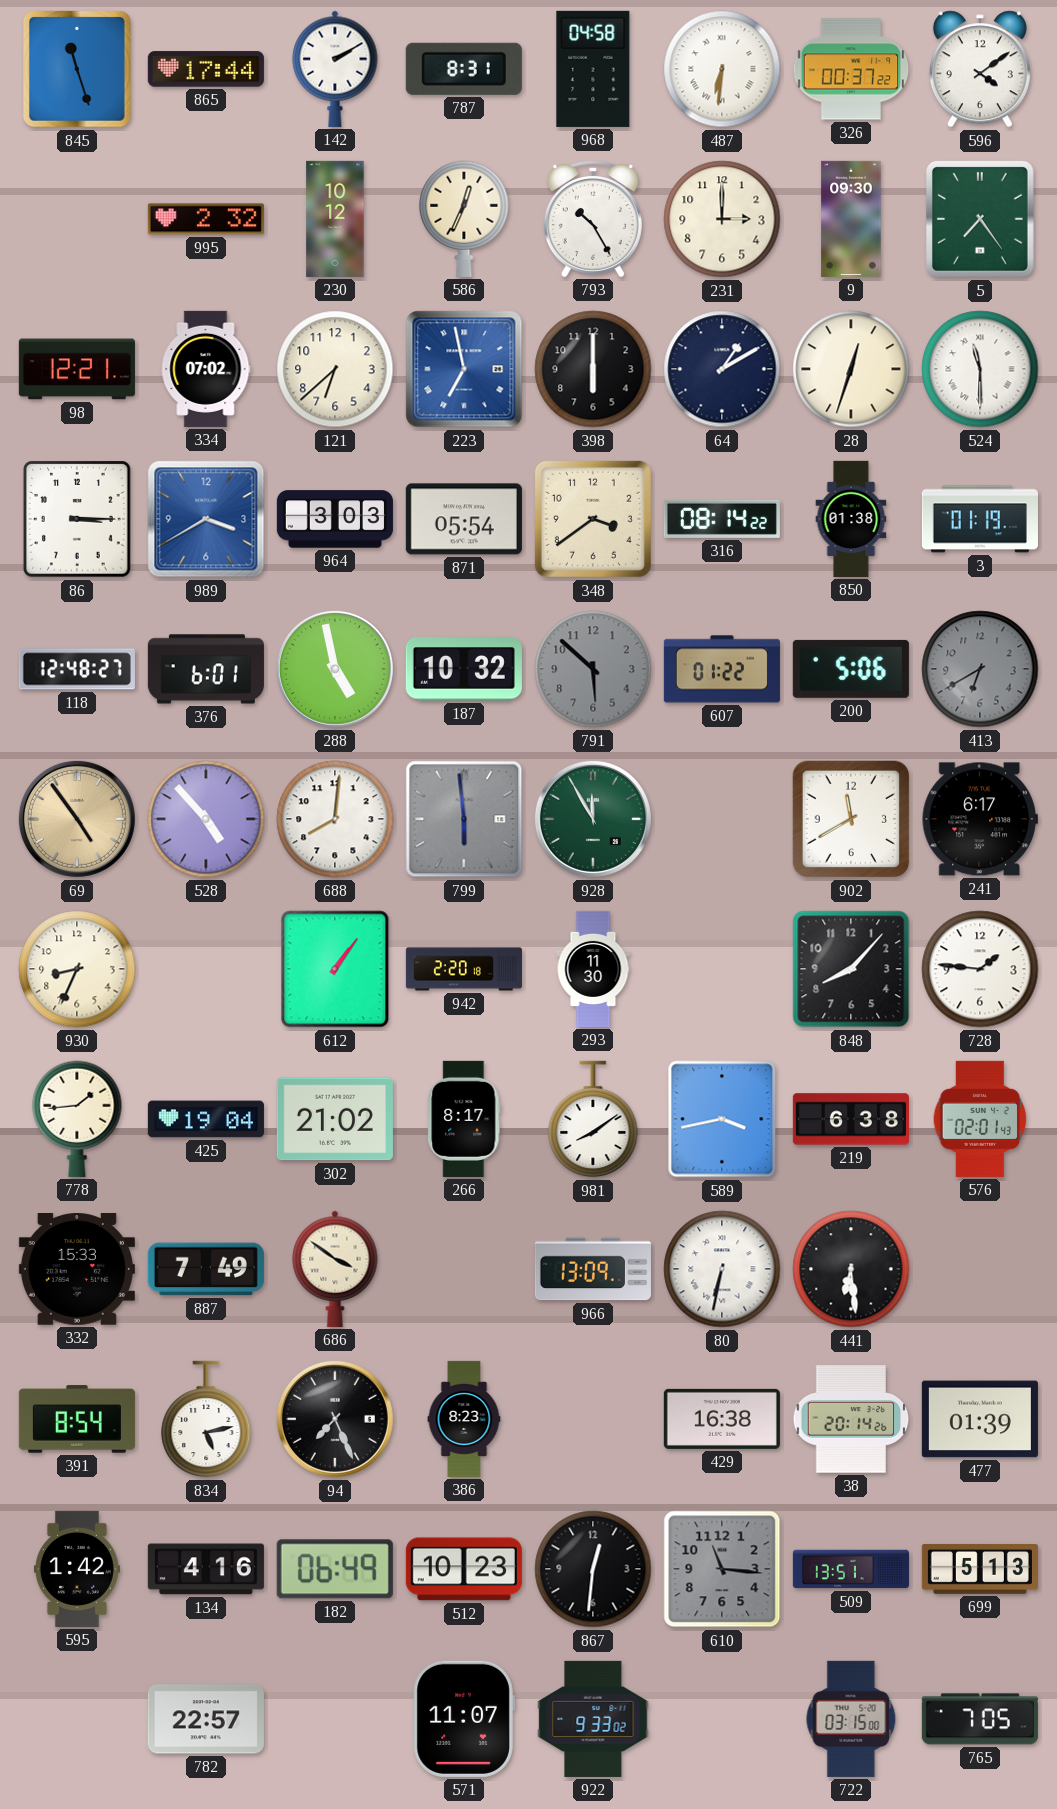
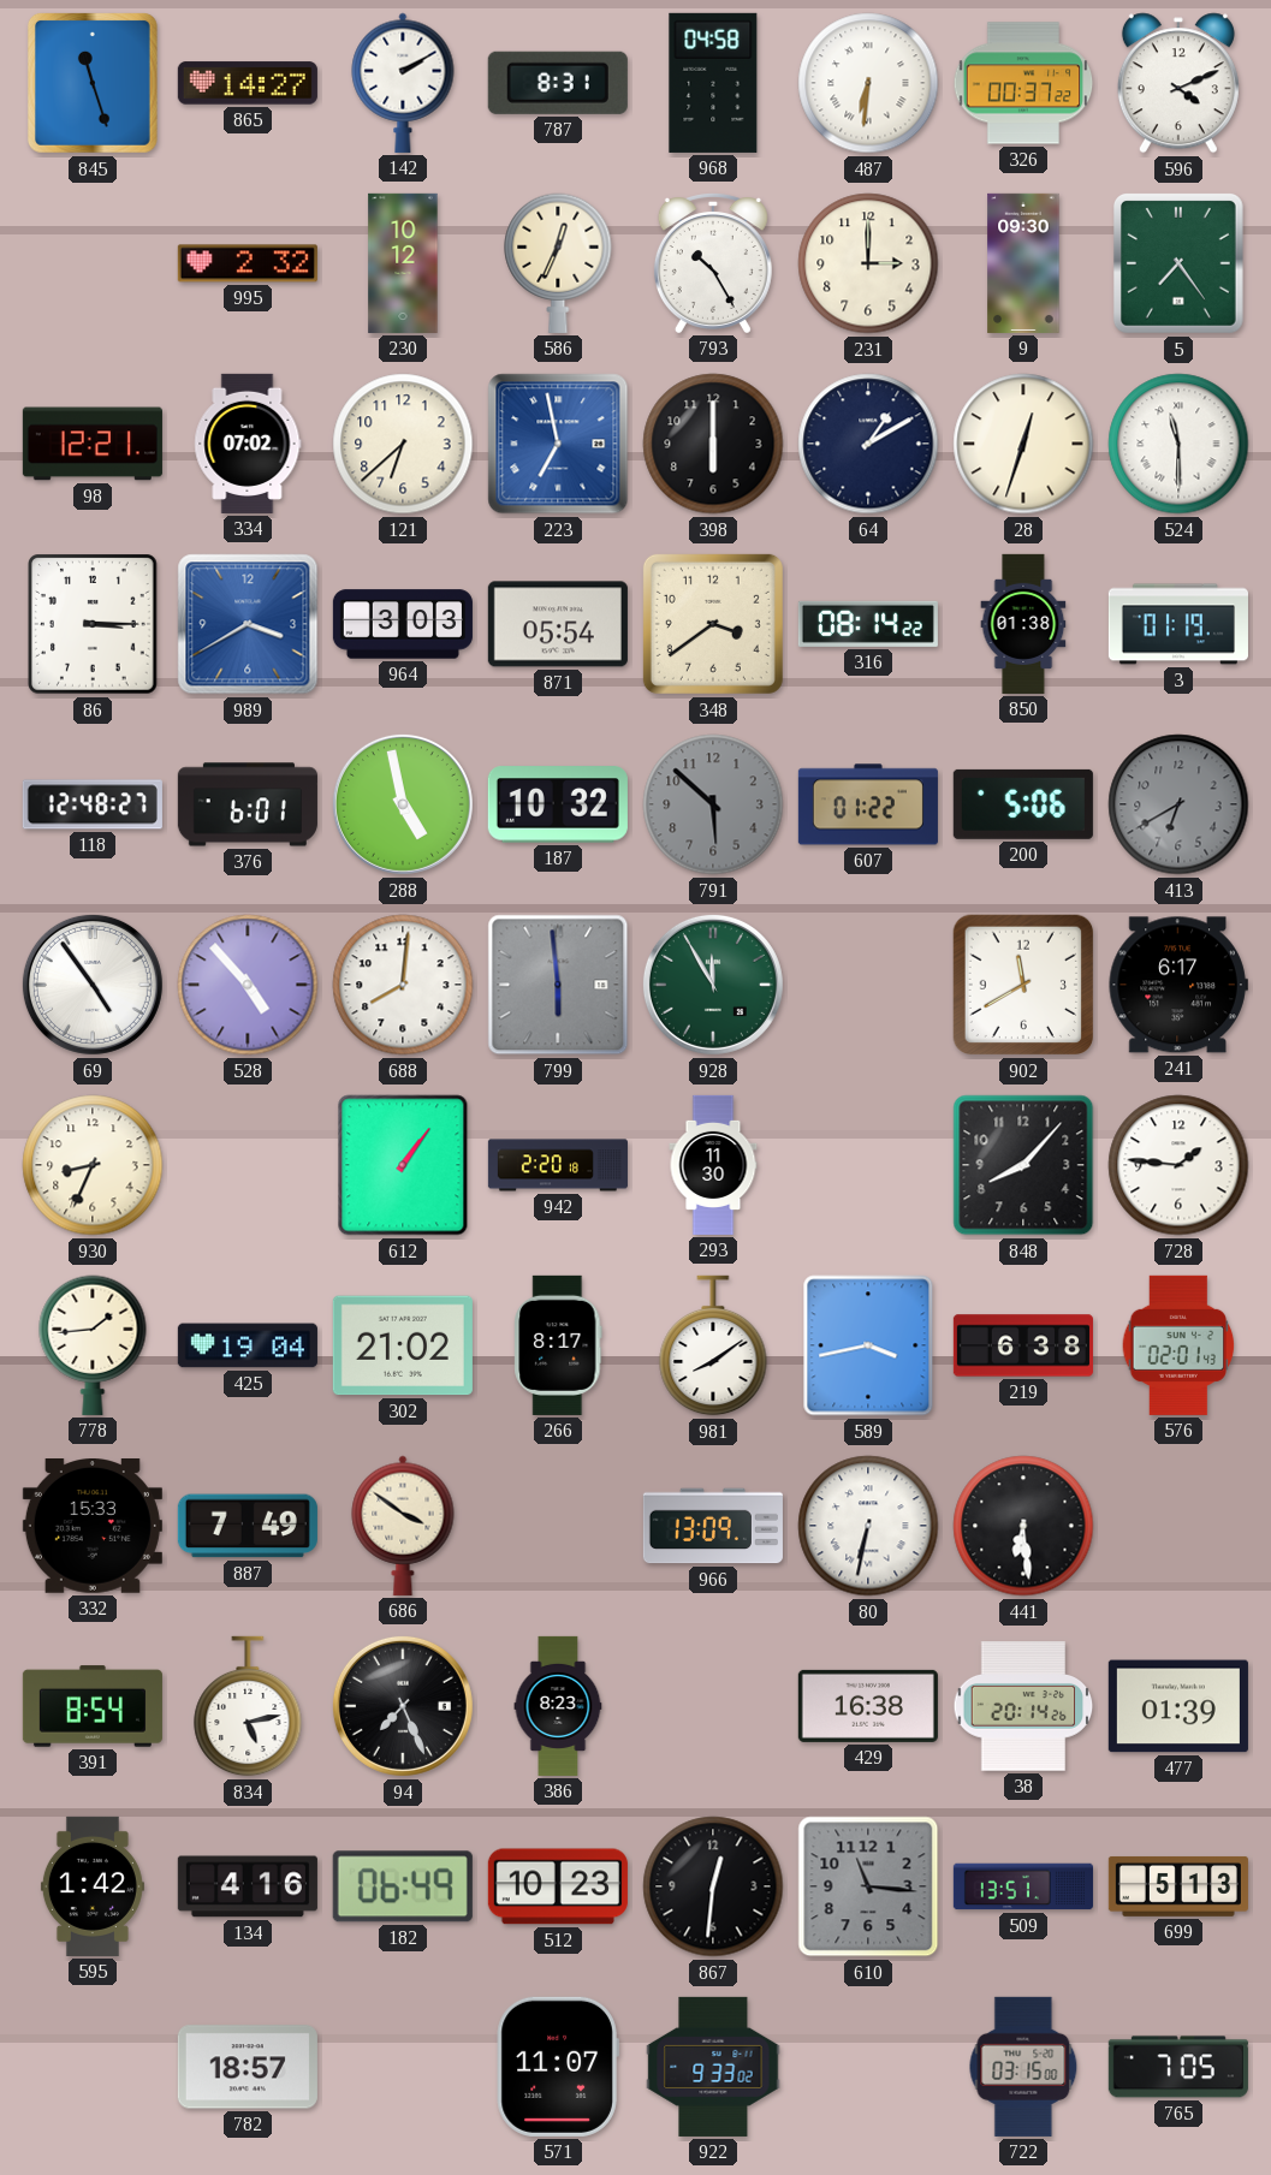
865: 17:44 -> 14:27
596: 4:09 -> 4:11
69 dial: champagne -> white
782: 22:57 -> 18:57
